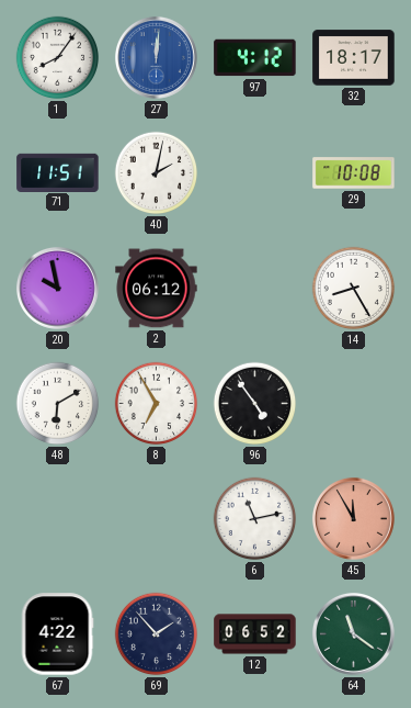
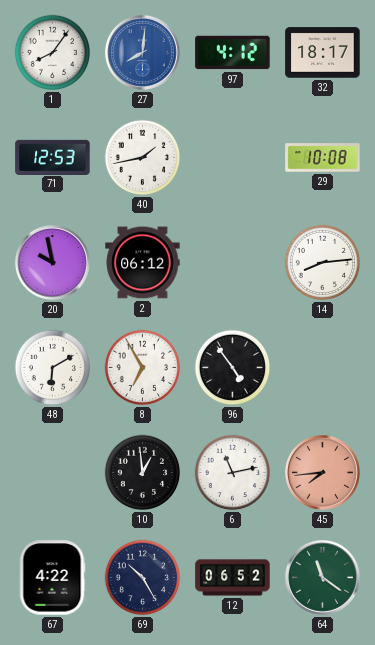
27: 12:01 -> 8:01
71: 11:51 -> 12:53
40: 2:02 -> 1:43
14: 8:25 -> 8:14
10: none -> 12:59
45: 11:55 -> 7:44
69: 1:53 -> 10:25
